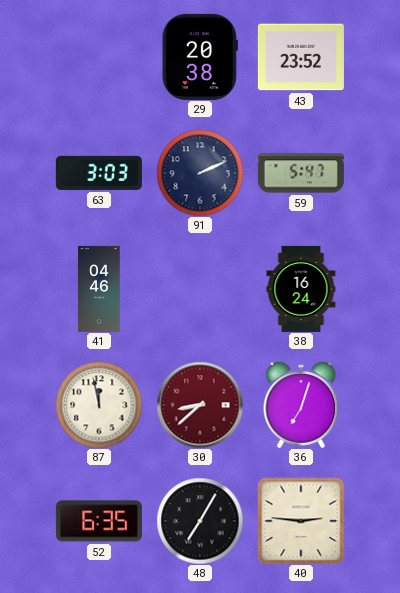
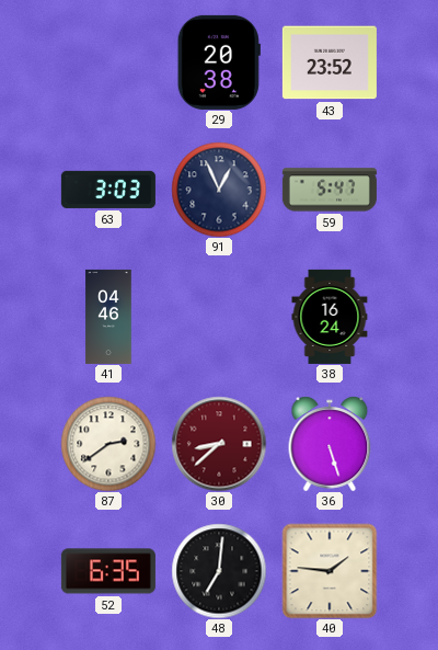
91: 2:11 -> 12:56
87: 11:58 -> 2:39
36: 7:03 -> 5:27
48: 7:05 -> 7:01
40: 2:46 -> 1:46
